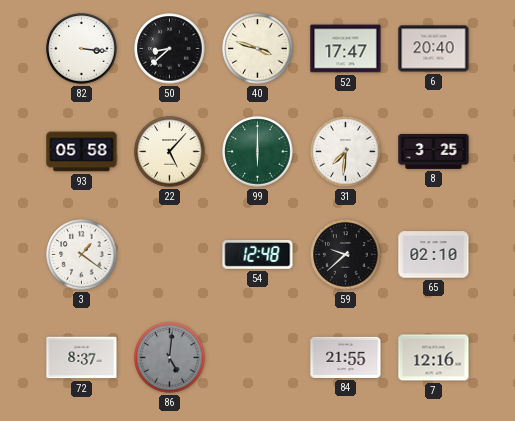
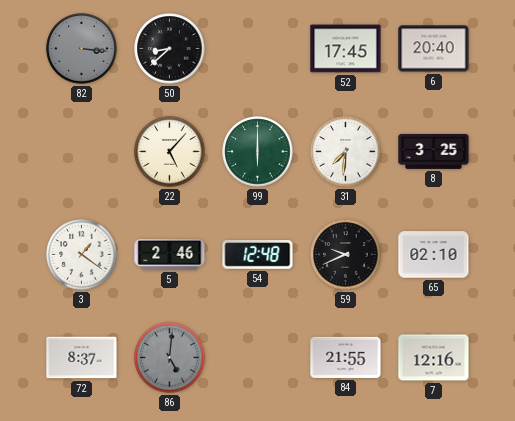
82 dial: white -> grey
40: 3:48 -> none
52: 17:47 -> 17:45
93: 05:58 -> none
5: none -> 2:46
59: 9:38 -> 9:41
